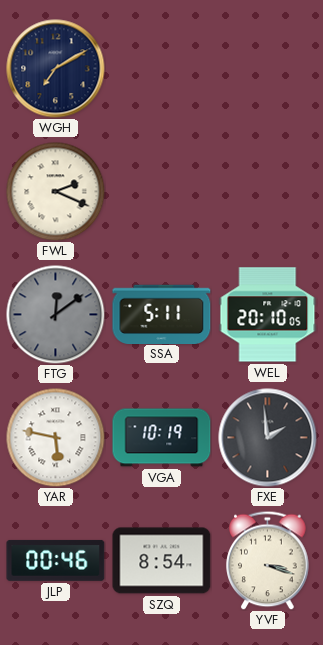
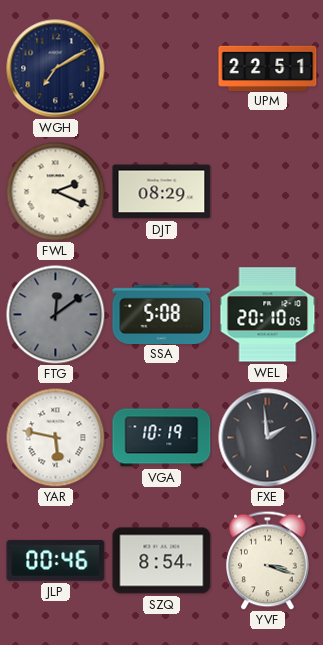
UPM: none -> 22:51
DJT: none -> 08:29
SSA: 5:11 -> 5:08
